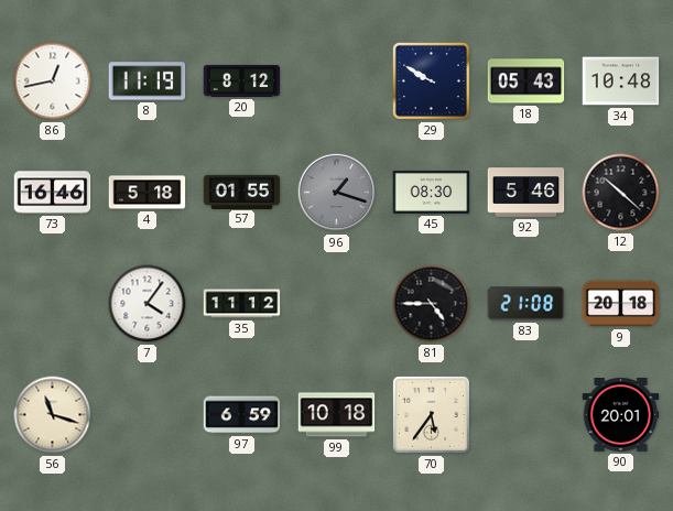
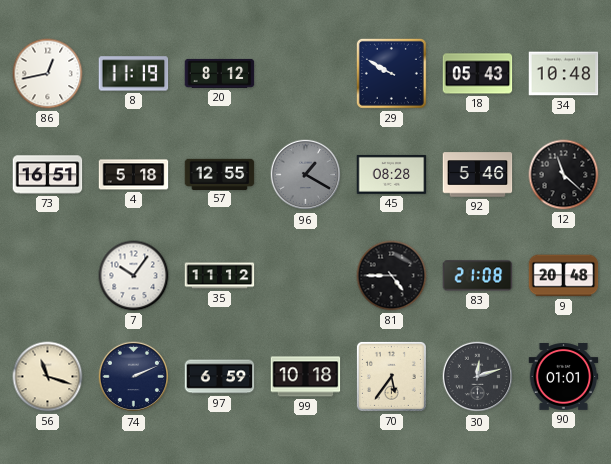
73: 16:46 -> 16:51
57: 01:55 -> 12:55
96: 1:18 -> 1:20
45: 08:30 -> 08:28
12: 10:22 -> 11:22
7: 4:06 -> 10:06
9: 20:18 -> 20:48
74: none -> 2:11
30: none -> 12:12
90: 20:01 -> 01:01
